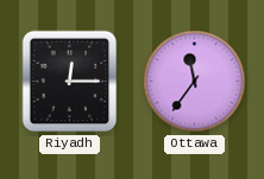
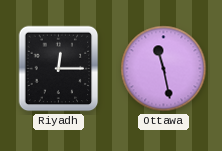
Ottawa: 11:36 -> 11:28
